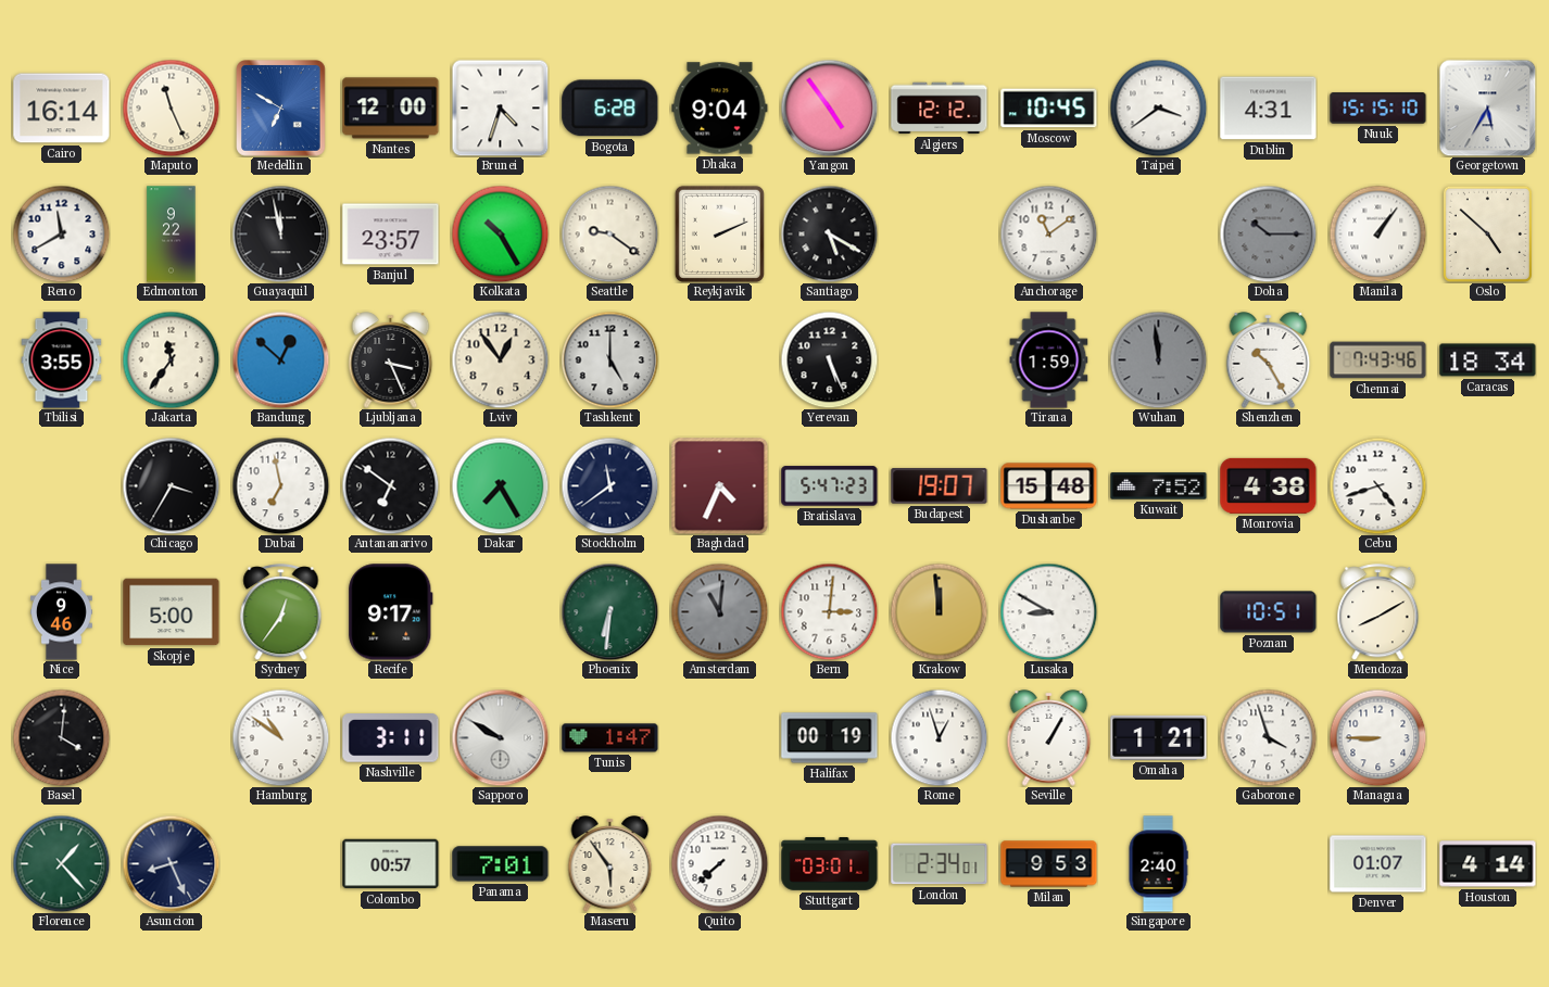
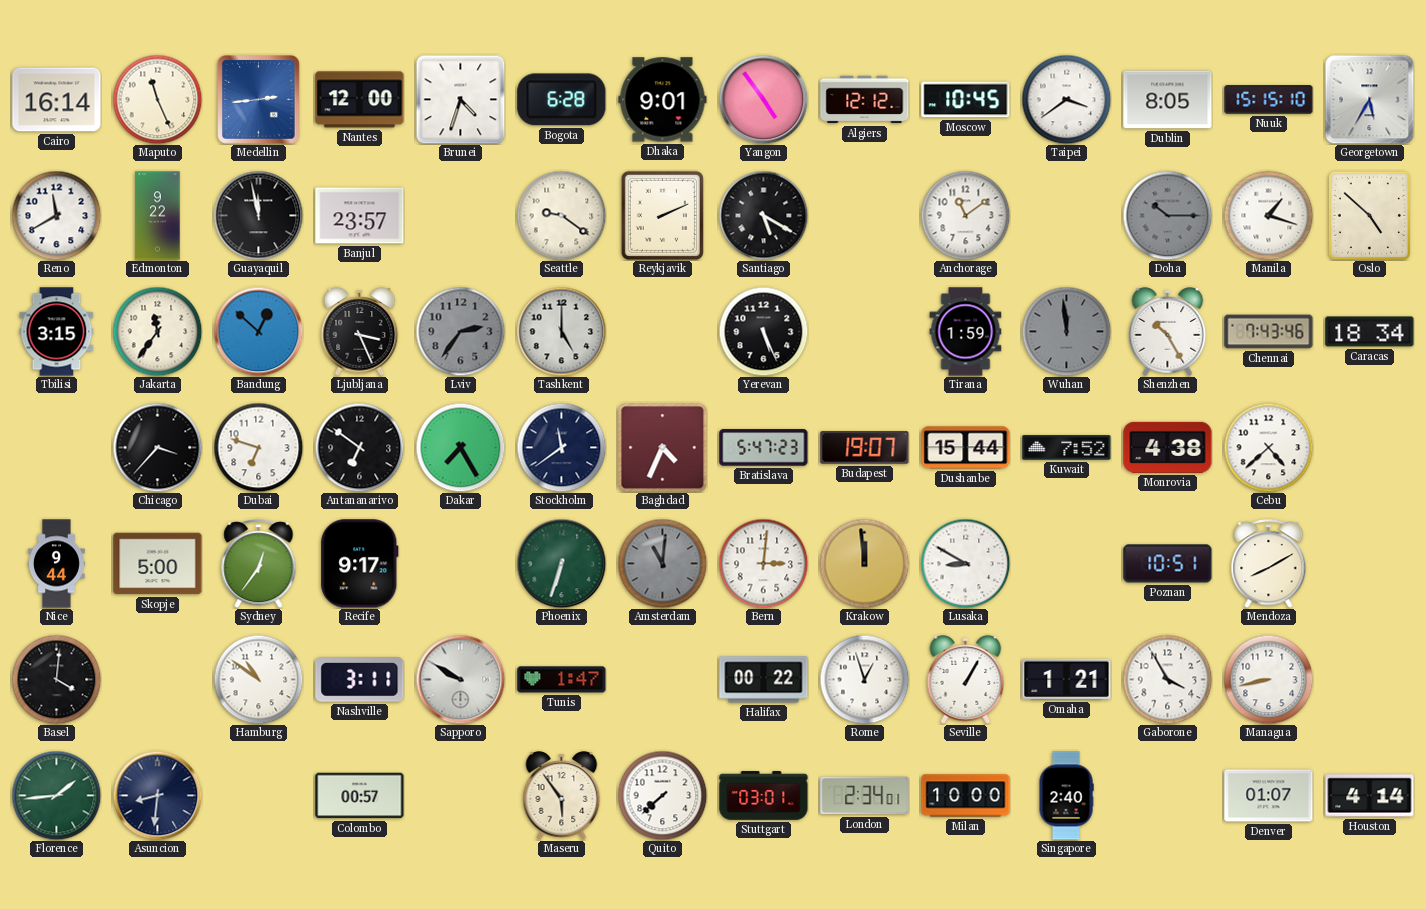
Medellin: 6:50 -> 2:44
Dhaka: 9:04 -> 9:01
Dublin: 4:31 -> 8:05
Kolkata: 10:25 -> none
Manila: 1:06 -> 1:18
Tbilisi: 3:55 -> 3:15
Lviv: 12:54 -> 2:36
Lviv dial: cream -> grey
Chicago: 3:35 -> 3:37
Dubai: 6:58 -> 6:48
Dushanbe: 15:48 -> 15:44
Cebu: 4:42 -> 4:38
Nice: 9:46 -> 9:44
Phoenix: 6:31 -> 6:33
Halifax: 00:19 -> 00:22
Gaborone: 3:57 -> 3:55
Managua: 8:45 -> 8:43
Florence: 1:23 -> 1:44
Asuncion: 8:26 -> 8:31
Panama: 7:01 -> none
Milan: 9:53 -> 10:00
